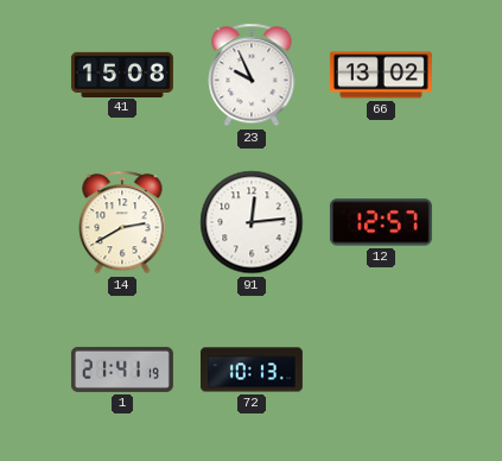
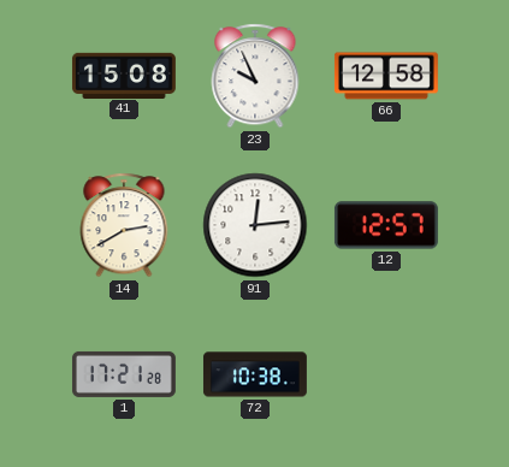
66: 13:02 -> 12:58
1: 21:41 -> 17:21
72: 10:13 -> 10:38
